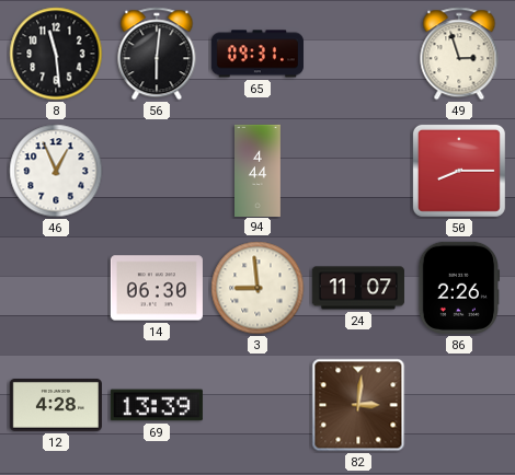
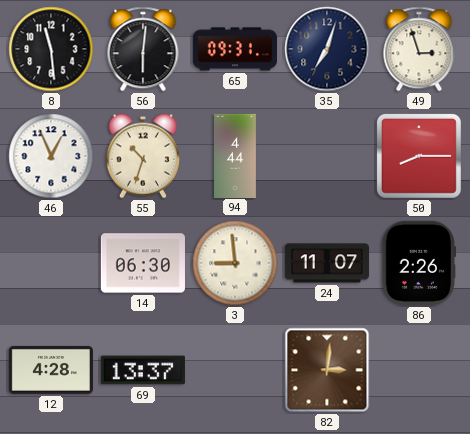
35: none -> 7:03
55: none -> 10:33
69: 13:39 -> 13:37
